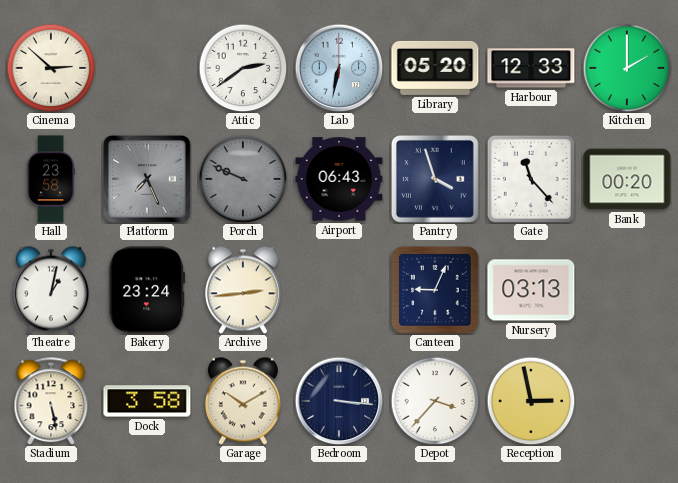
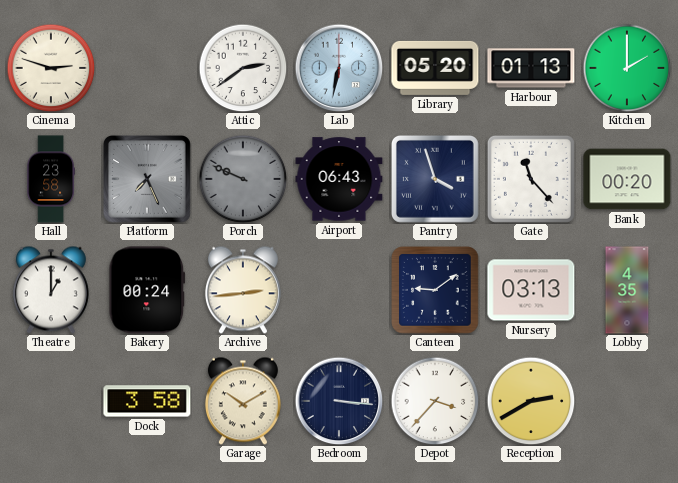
Cinema: 2:52 -> 2:48
Harbour: 12:33 -> 01:13
Theatre: 1:02 -> 1:00
Bakery: 23:24 -> 00:24
Canteen: 9:04 -> 9:09
Lobby: none -> 4:35
Stadium: 5:28 -> none
Reception: 2:58 -> 2:40
